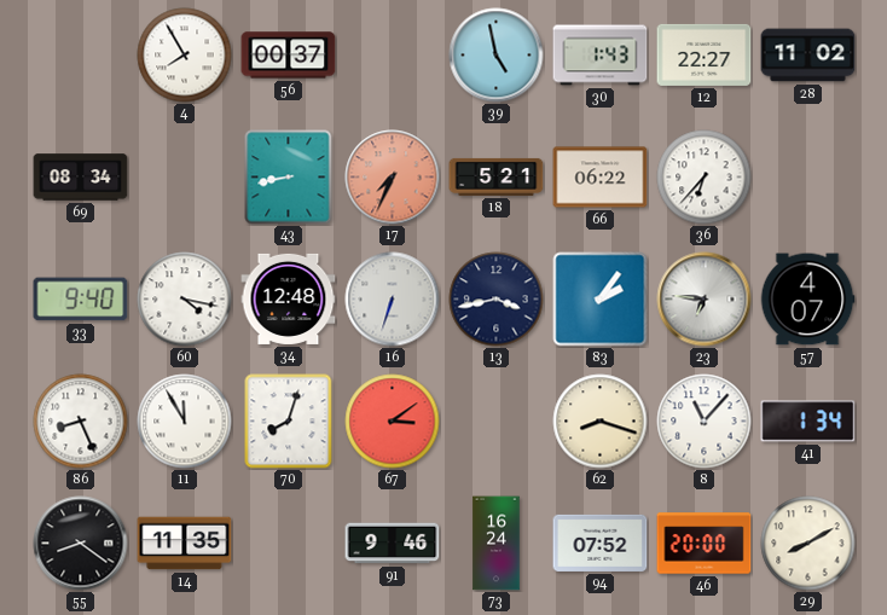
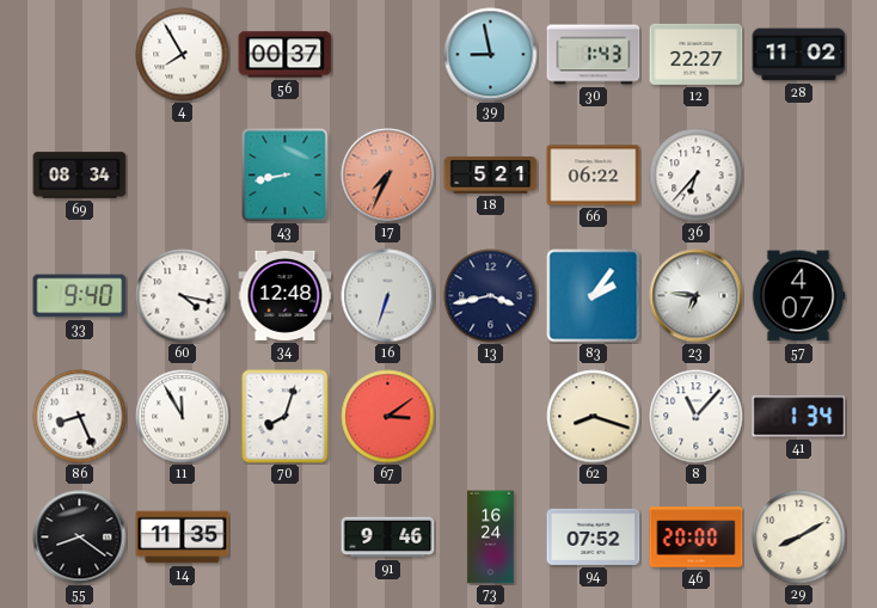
39: 4:58 -> 8:58
